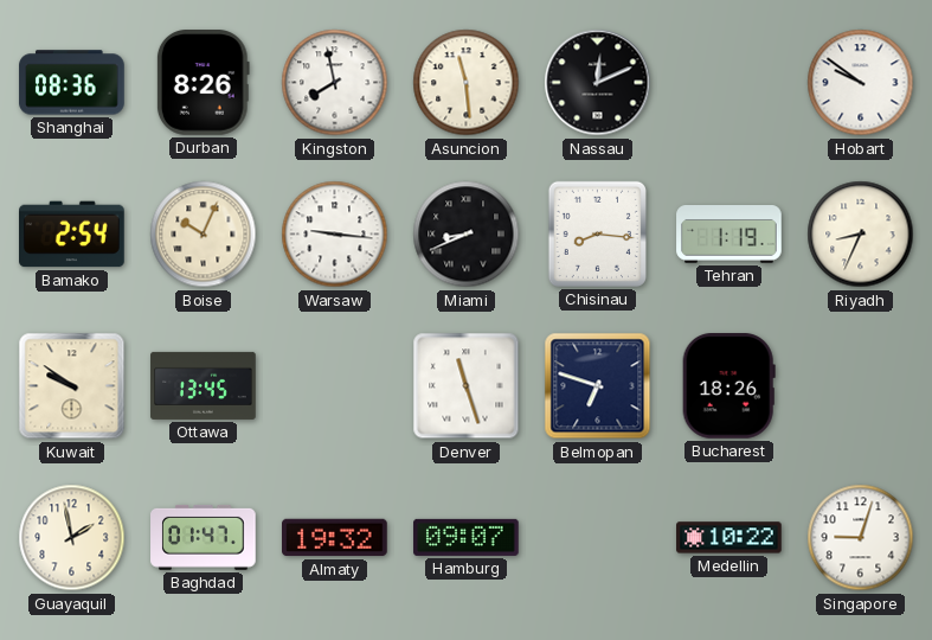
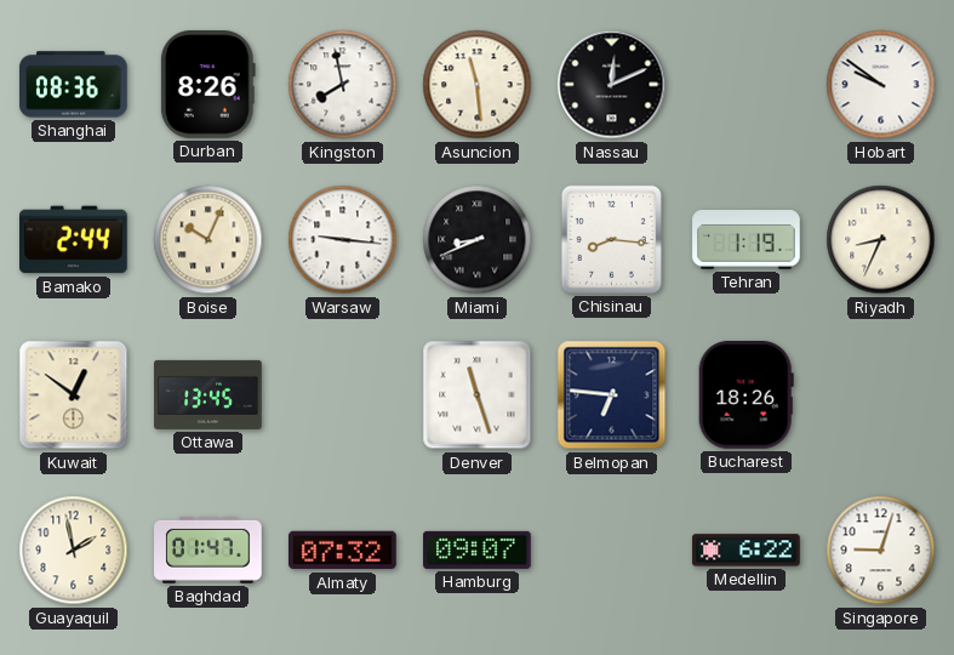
Bamako: 2:54 -> 2:44
Kuwait: 9:51 -> 12:51
Belmopan: 6:48 -> 6:46
Almaty: 19:32 -> 07:32
Medellin: 10:22 -> 6:22
